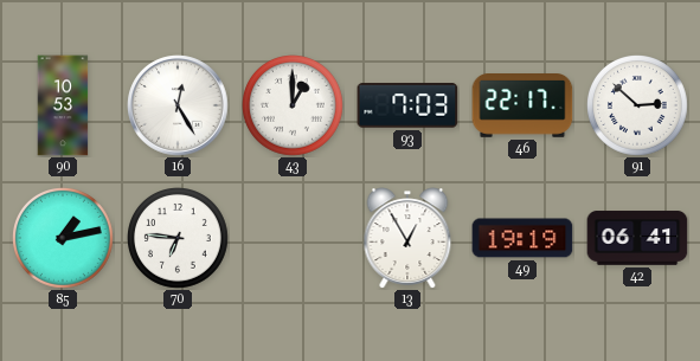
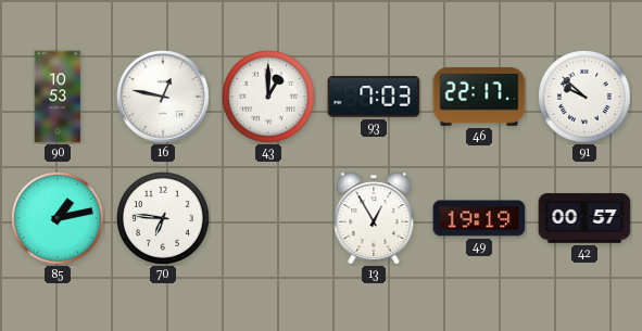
16: 12:25 -> 12:47
91: 2:52 -> 9:52
42: 06:41 -> 00:57
